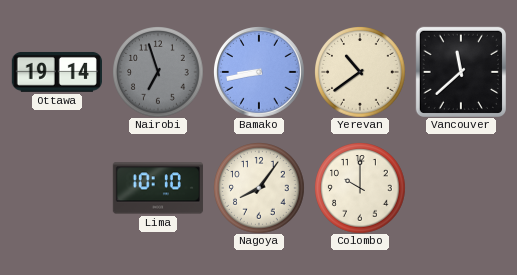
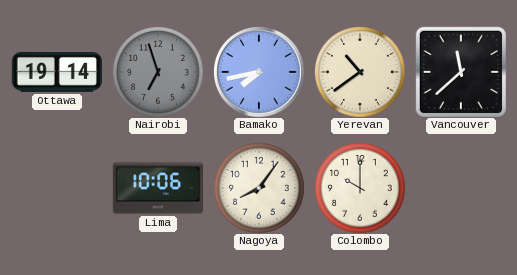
Bamako: 8:43 -> 7:43
Lima: 10:10 -> 10:06
